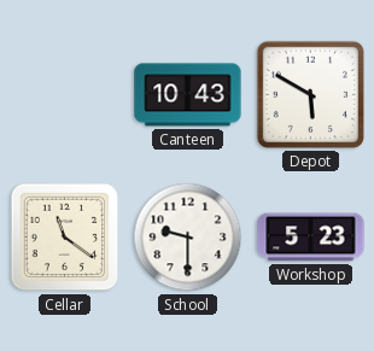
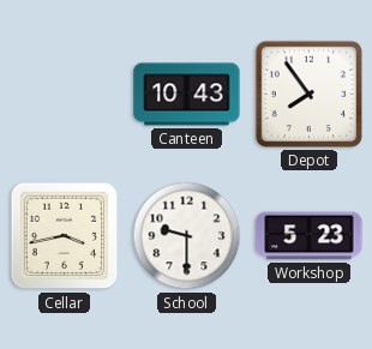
Depot: 5:50 -> 7:54
Cellar: 11:21 -> 3:43
